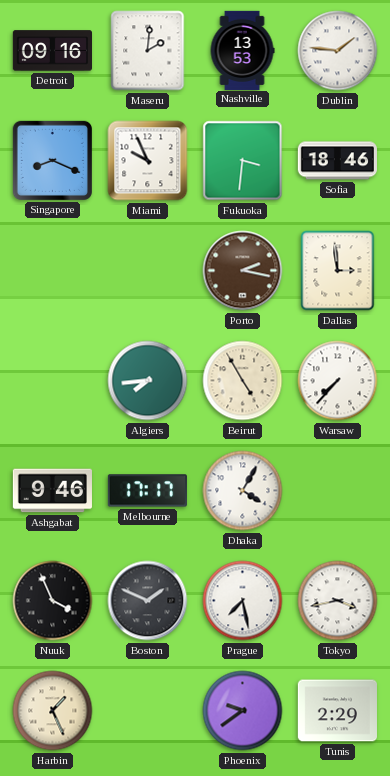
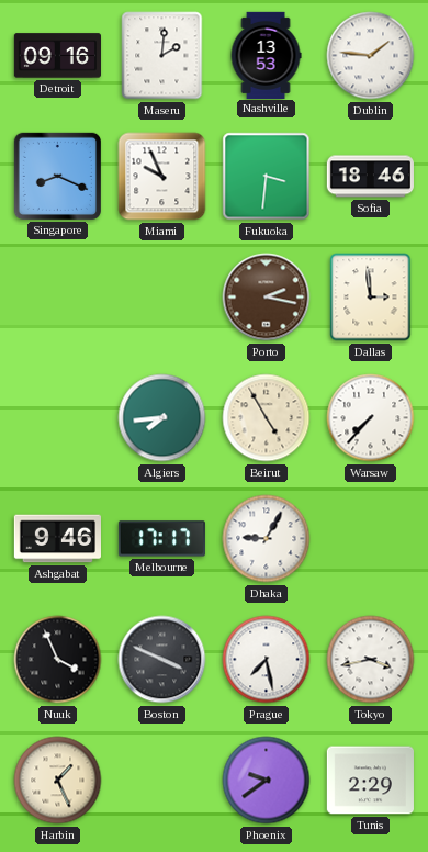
Dhaka: 4:05 -> 9:05
Boston: 1:49 -> 3:49
